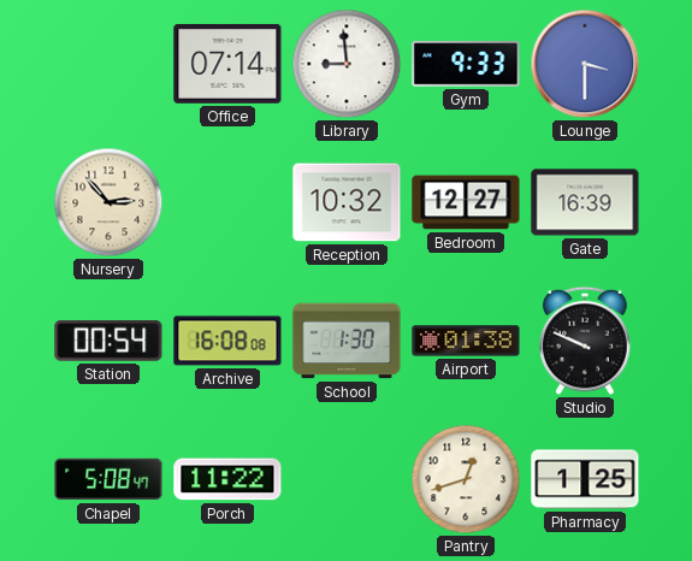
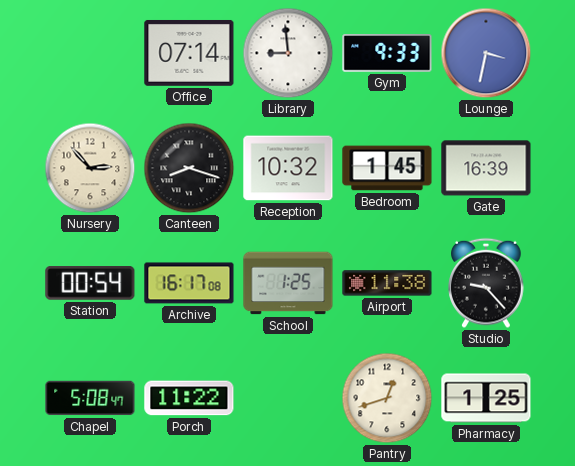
Lounge: 3:30 -> 3:32
Canteen: none -> 8:18
Bedroom: 12:27 -> 1:45
Archive: 16:08 -> 16:17
School: 1:30 -> 1:25
Airport: 01:38 -> 11:38
Studio: 9:49 -> 9:23
